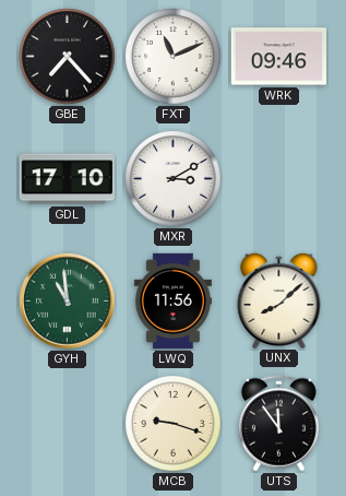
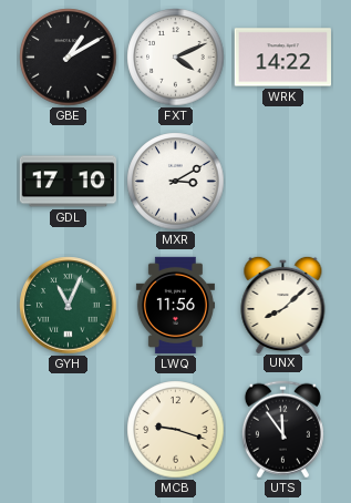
GBE: 7:23 -> 1:10
FXT: 11:11 -> 4:11
WRK: 09:46 -> 14:22
GYH: 10:59 -> 11:04
